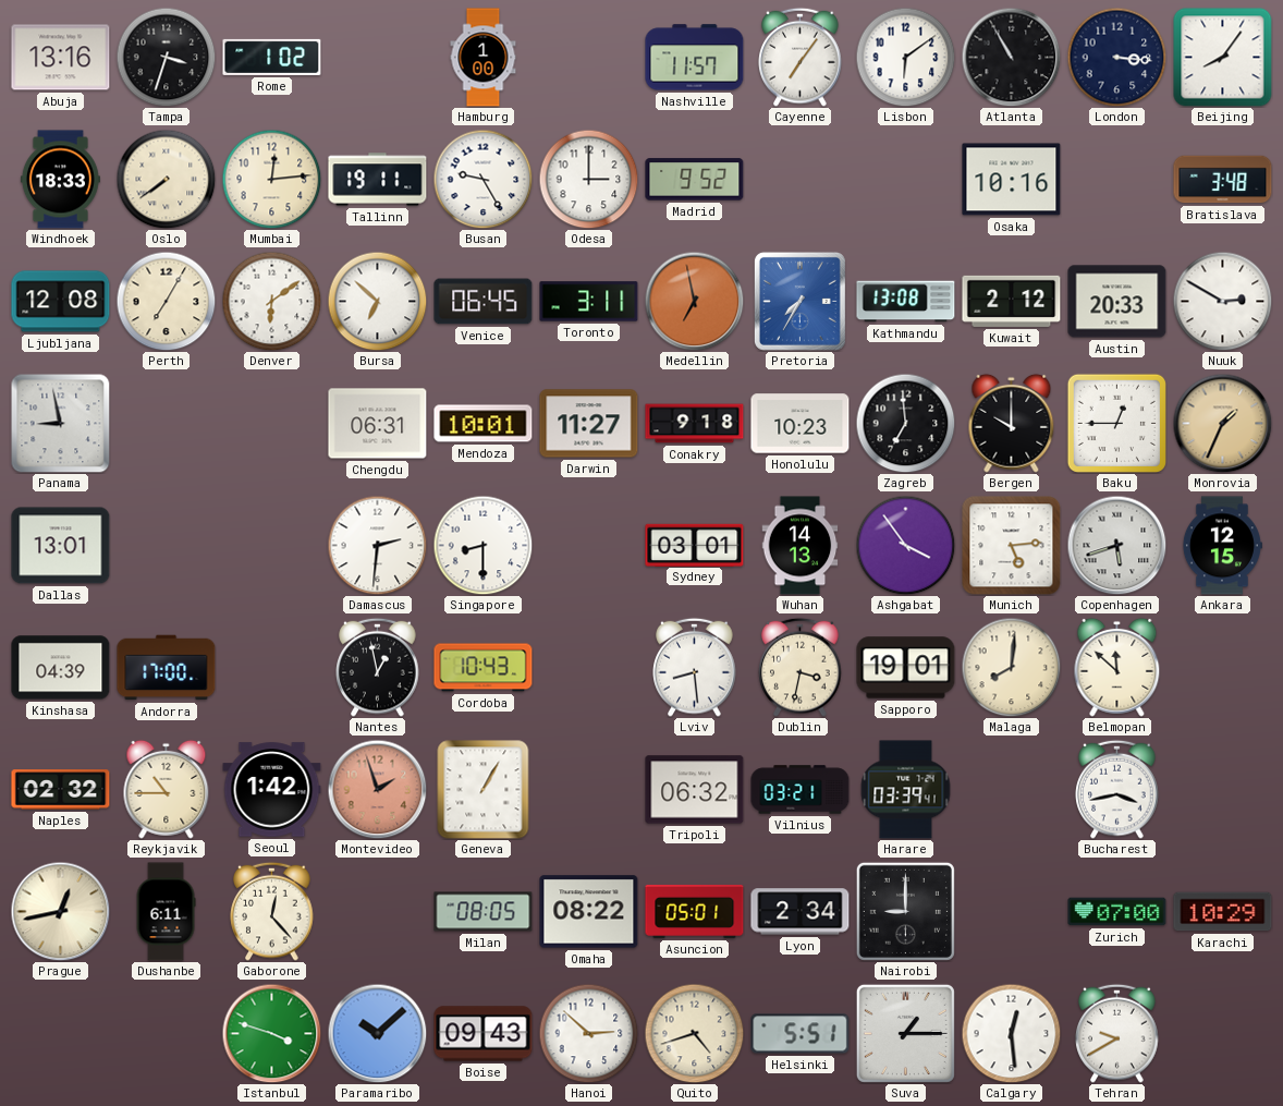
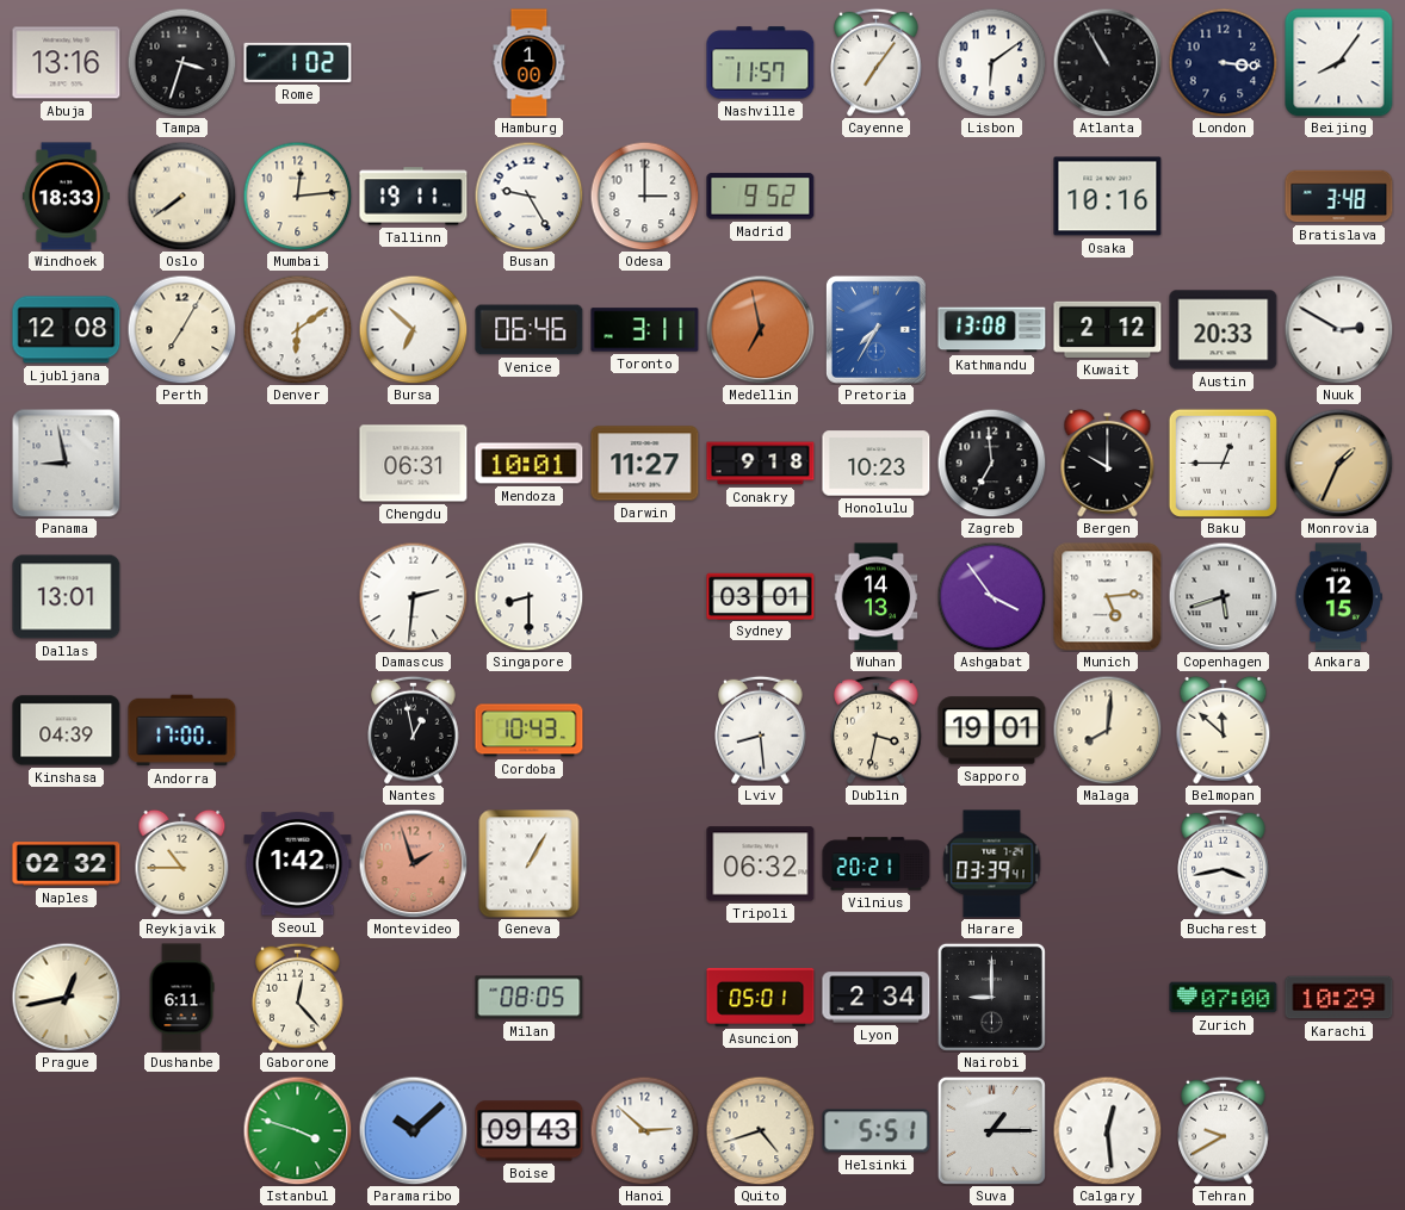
Venice: 06:45 -> 06:46
Vilnius: 03:21 -> 20:21
Omaha: 08:22 -> none
